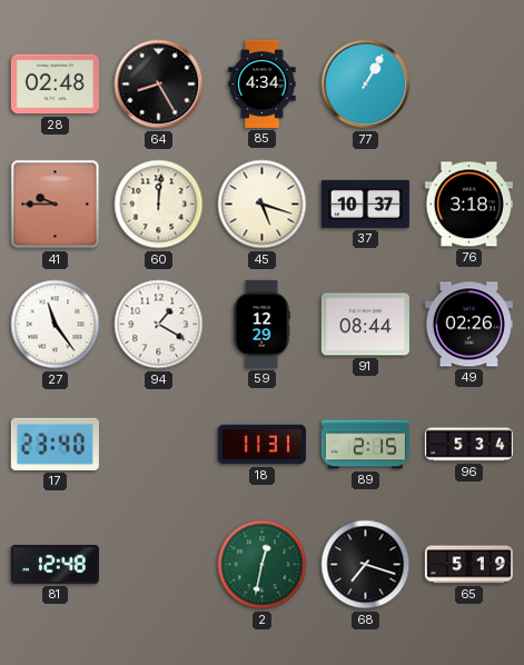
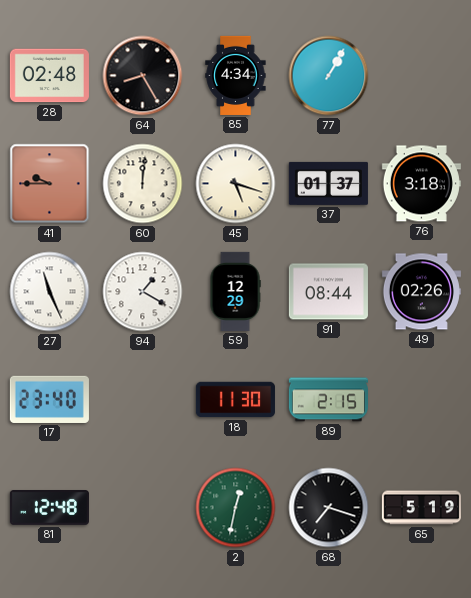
37: 10:37 -> 01:37
27: 11:24 -> 11:26
18: 11:31 -> 11:30
96: 5:34 -> none
